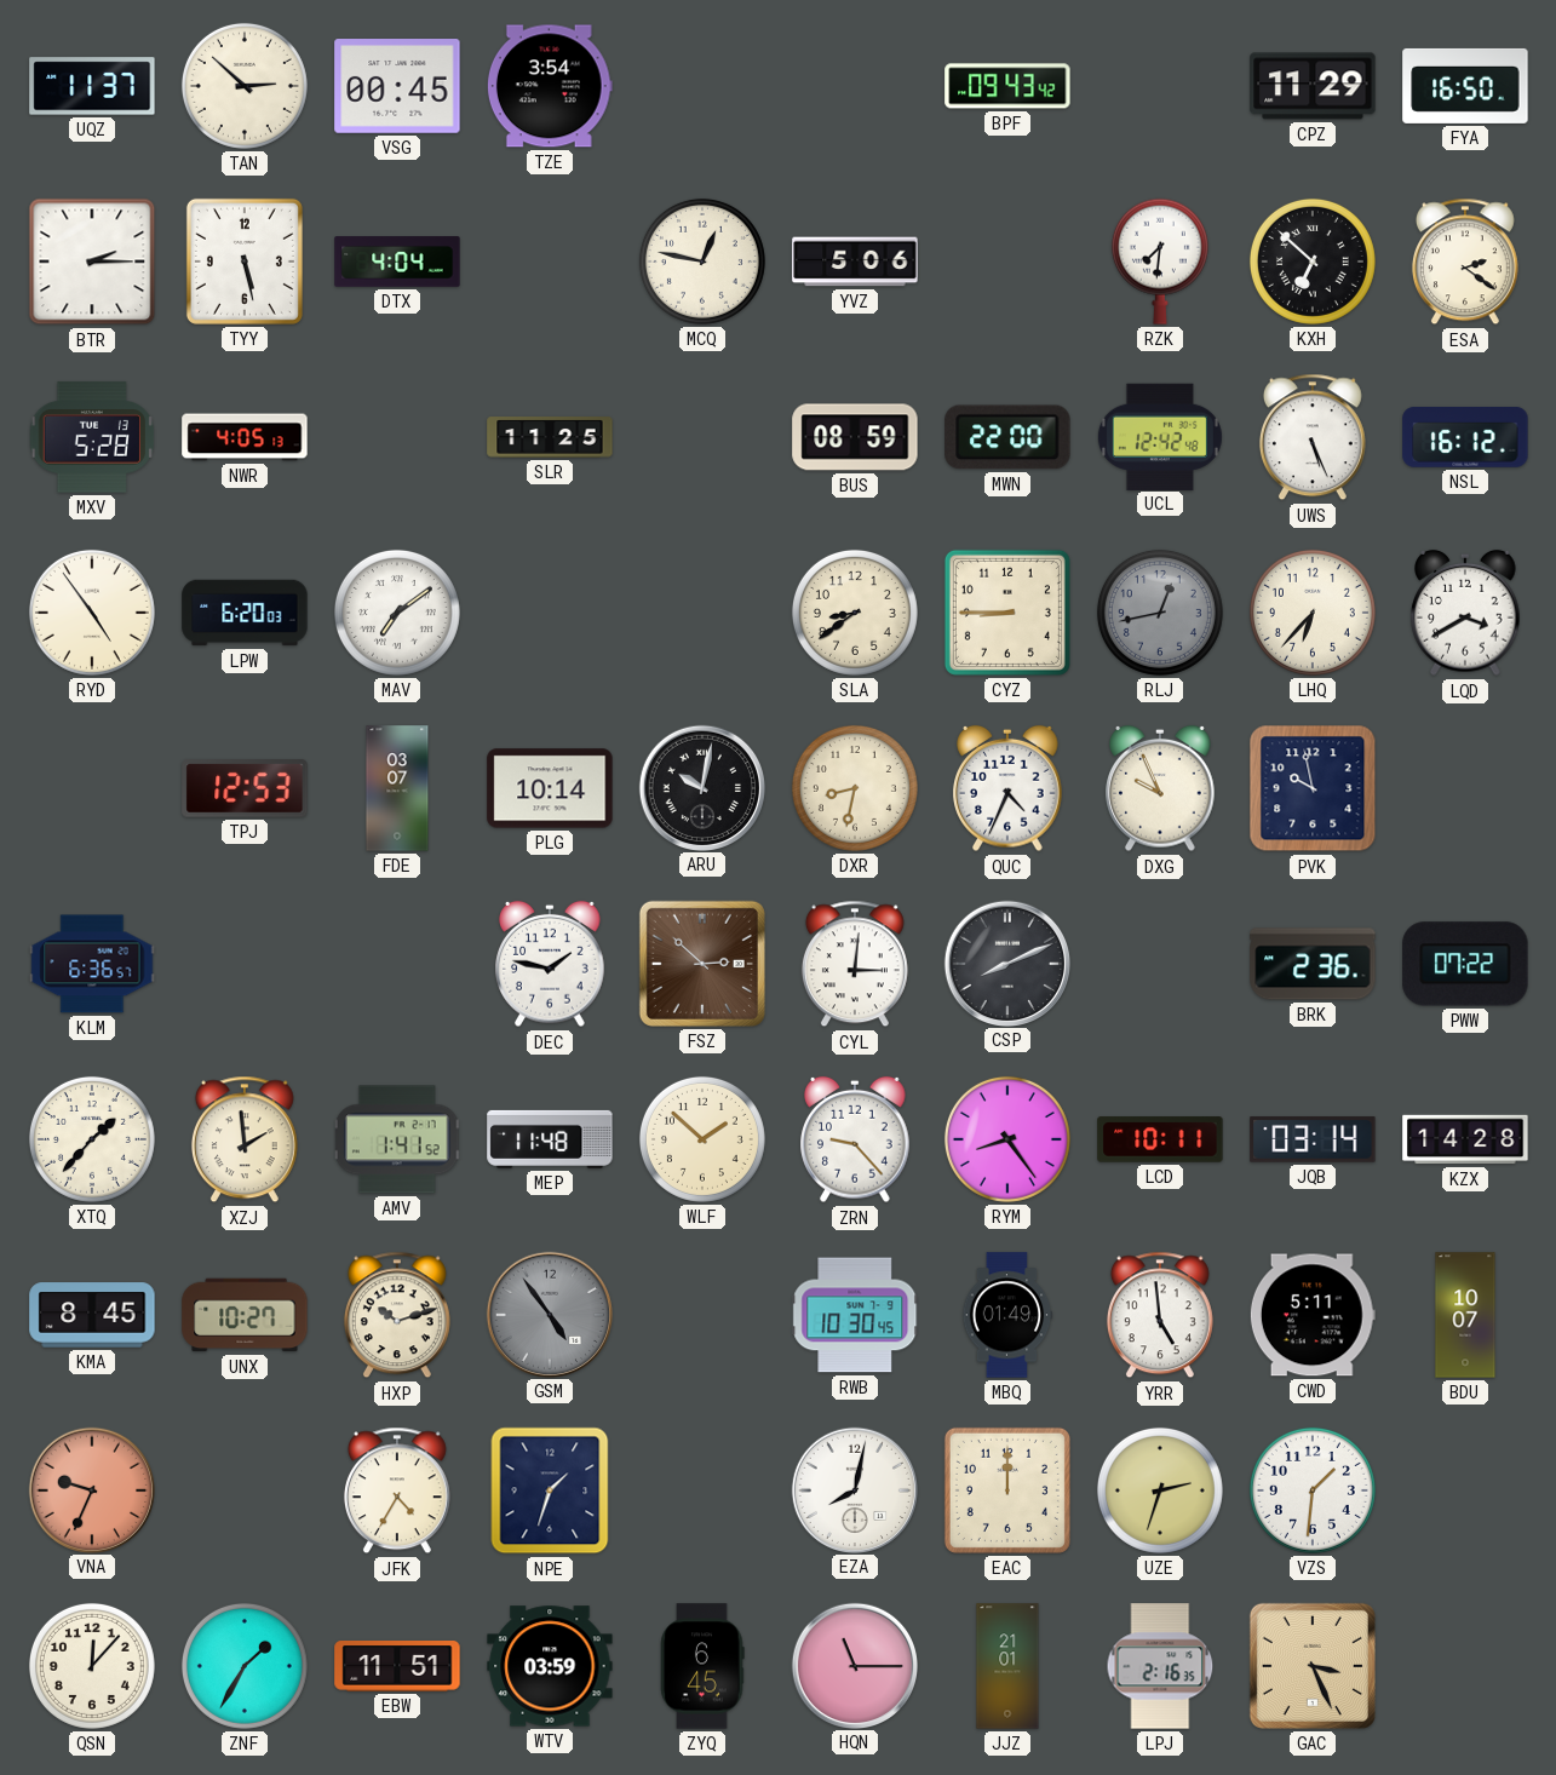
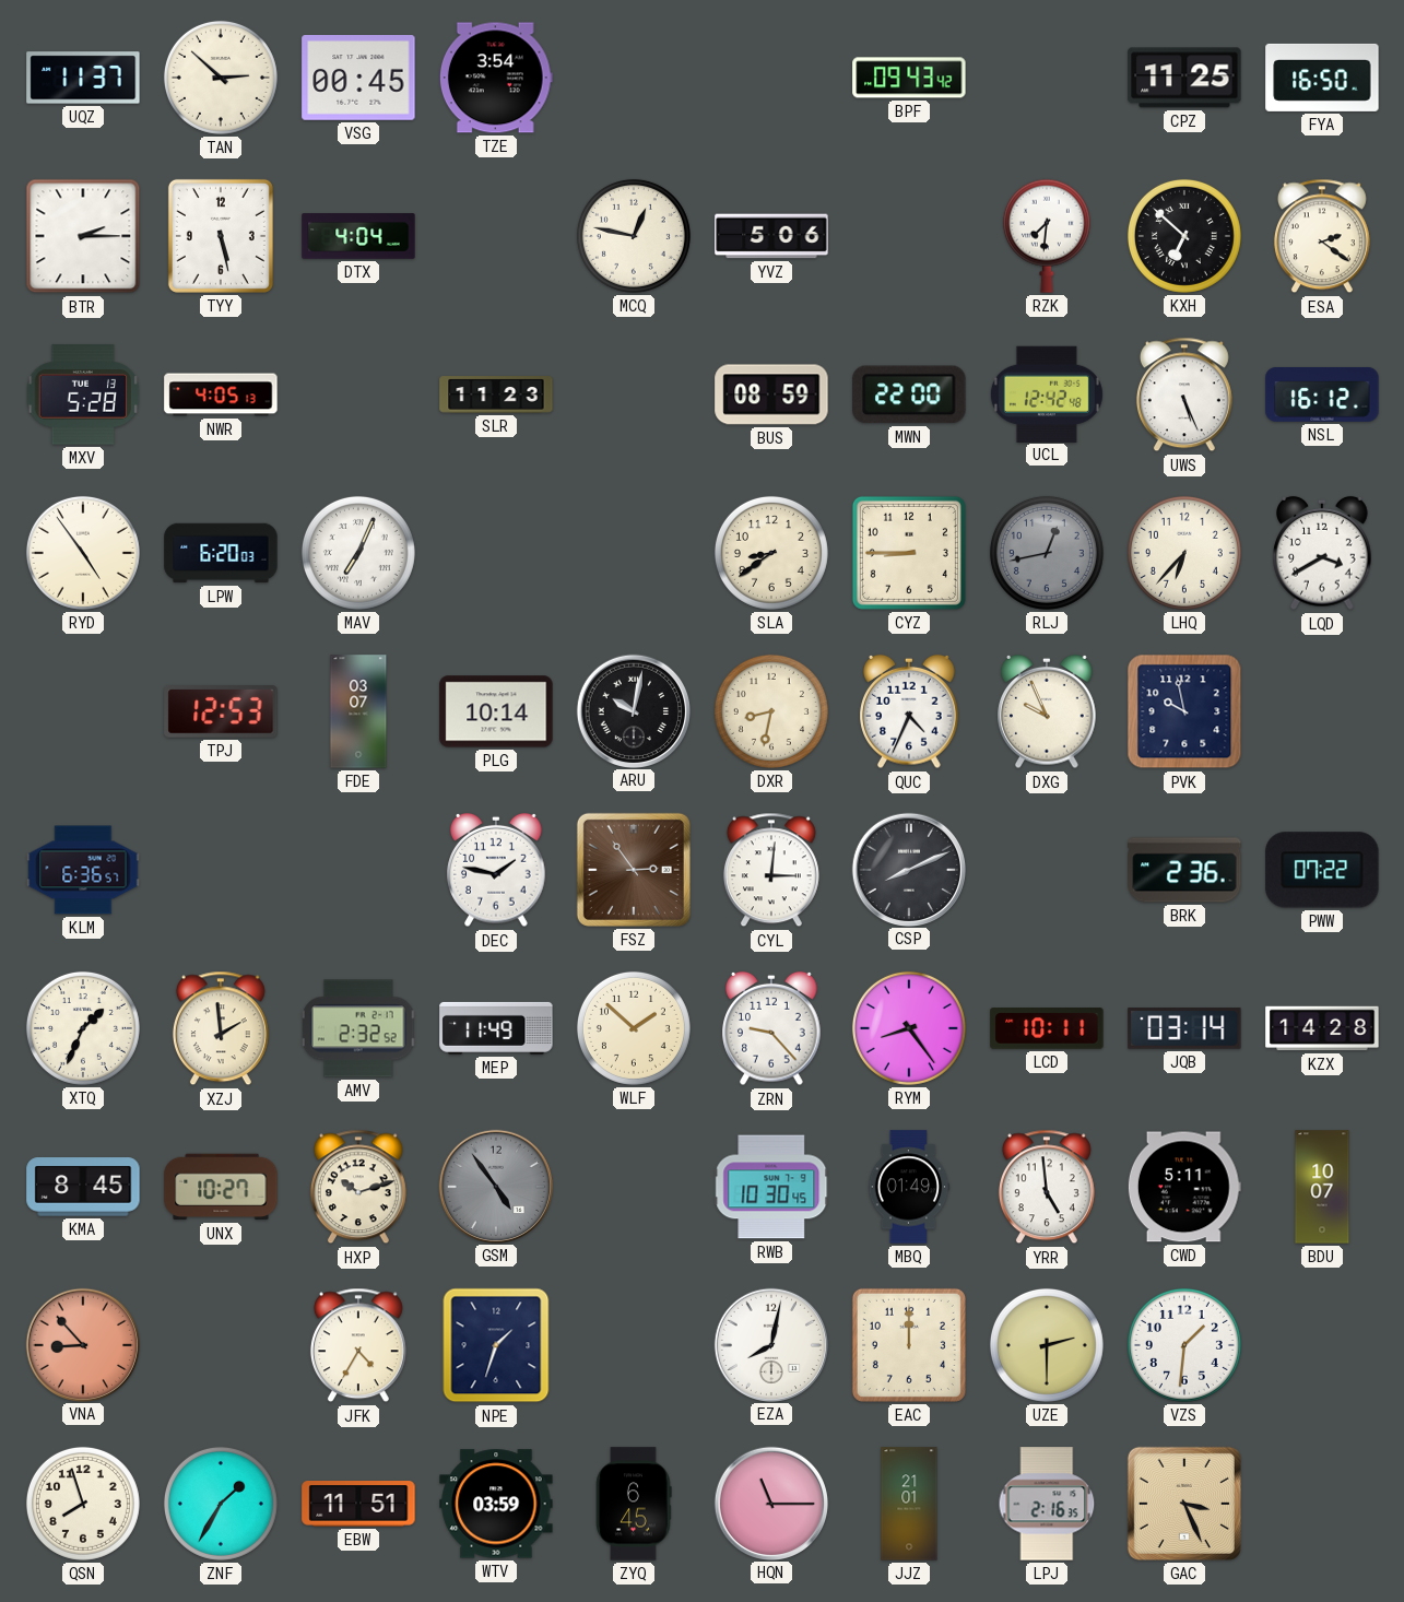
CPZ: 11:29 -> 11:25
SLR: 11:25 -> 11:23
MAV: 7:09 -> 7:04
FSZ: 2:52 -> 2:54
XTQ: 1:37 -> 1:34
AMV: 1:41 -> 2:32
MEP: 11:48 -> 11:49
VNA: 9:34 -> 8:53
UZE: 2:33 -> 2:30
QSN: 12:07 -> 7:57
